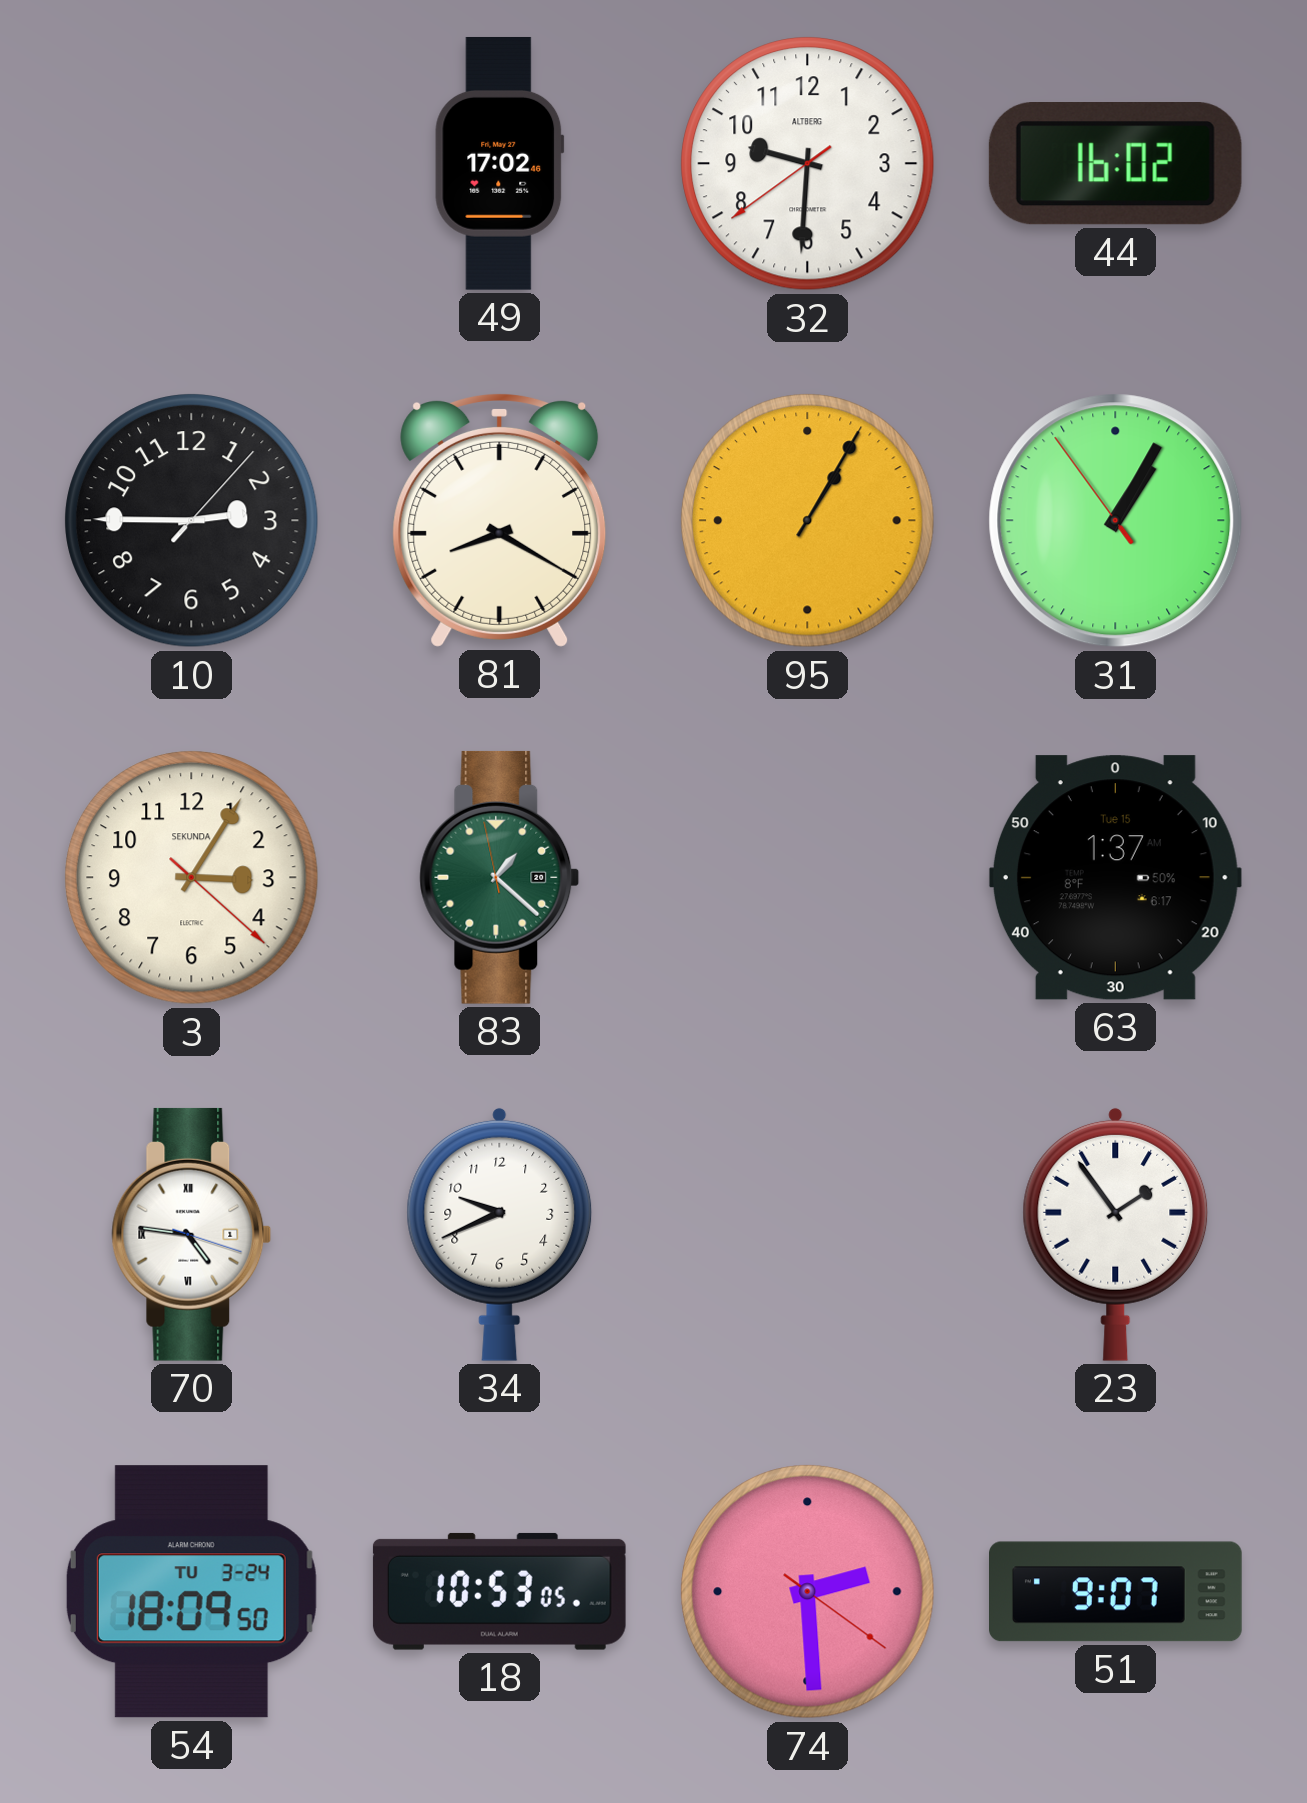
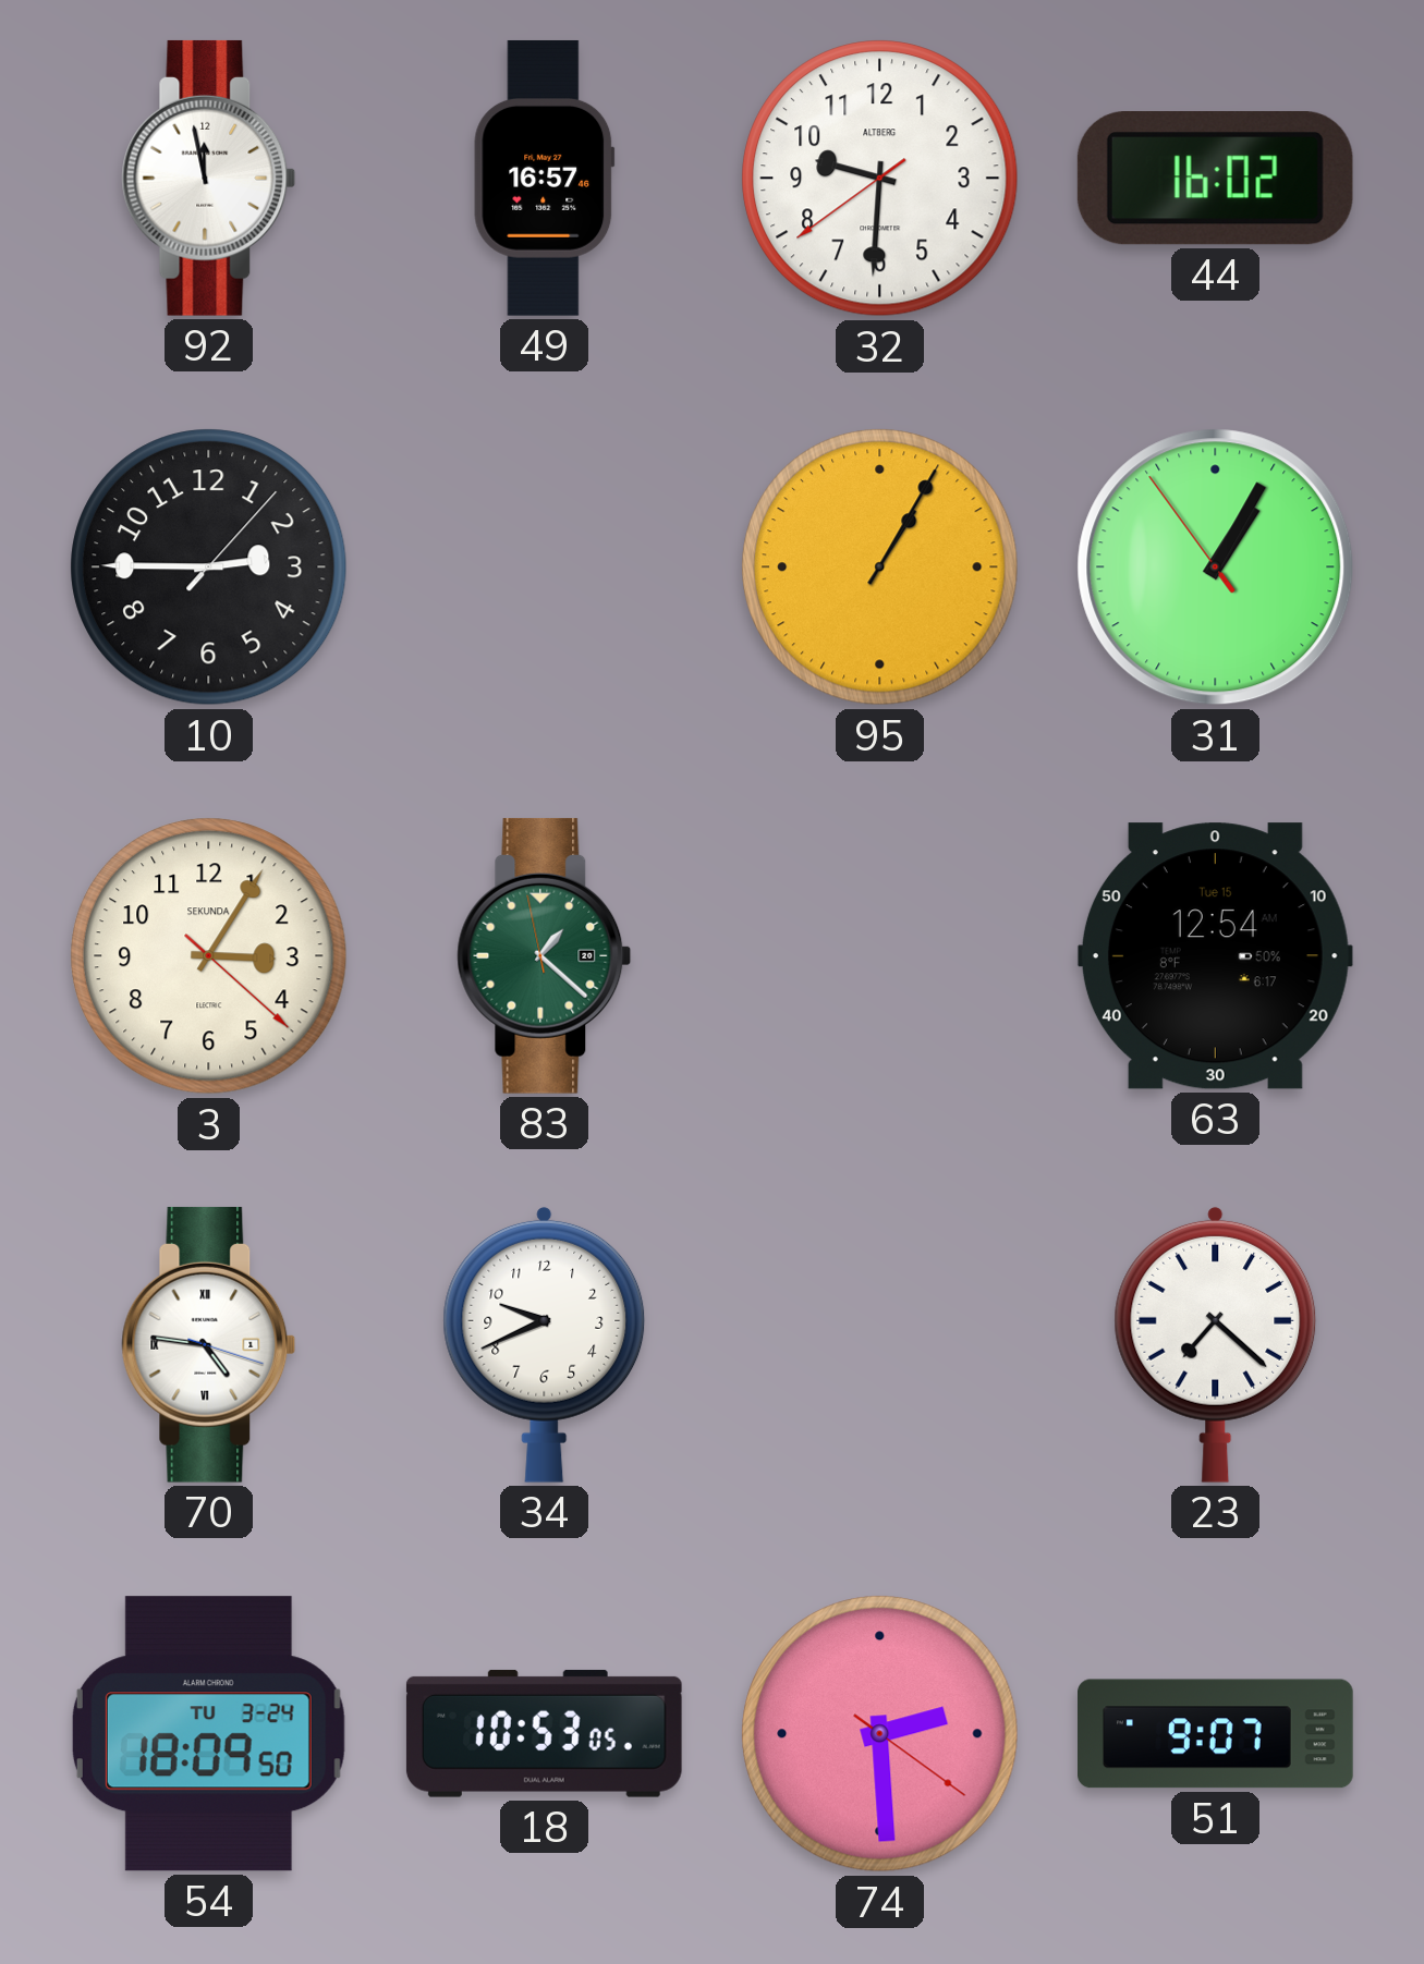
92: none -> 11:58
49: 17:02 -> 16:57
81: 8:20 -> none
63: 1:37 -> 12:54
23: 1:54 -> 7:22
